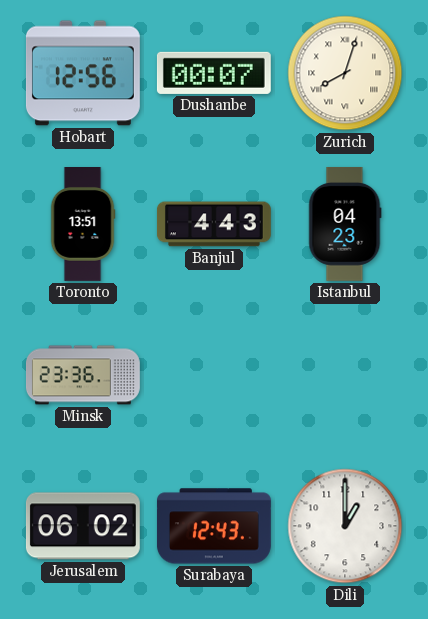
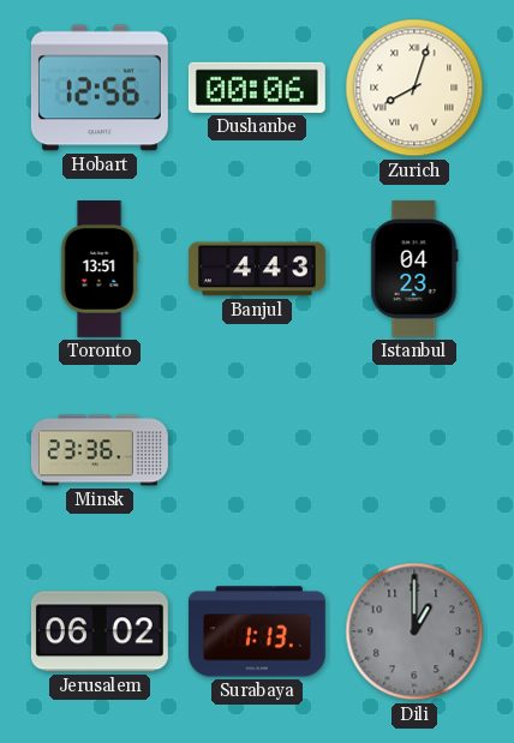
Dushanbe: 00:07 -> 00:06
Surabaya: 12:43 -> 1:13
Dili dial: white -> grey
